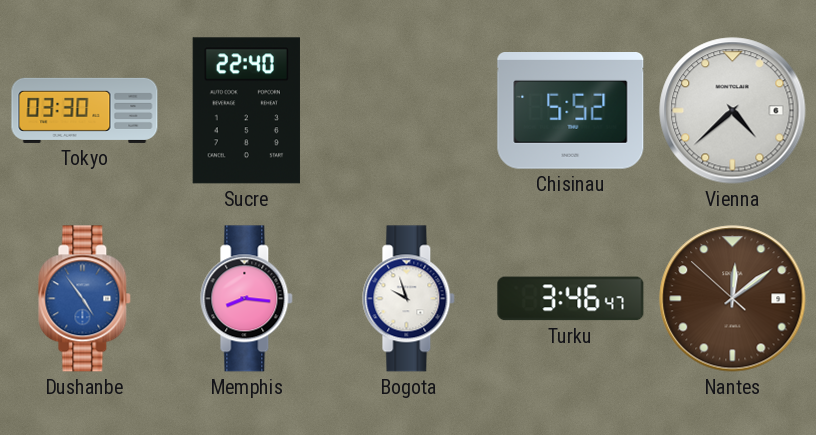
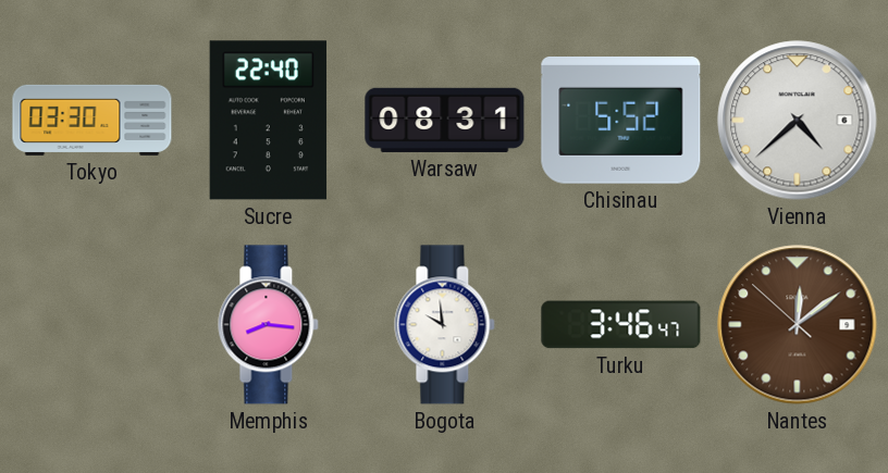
Warsaw: none -> 08:31
Dushanbe: 4:54 -> none
Bogota: 9:57 -> 9:59
